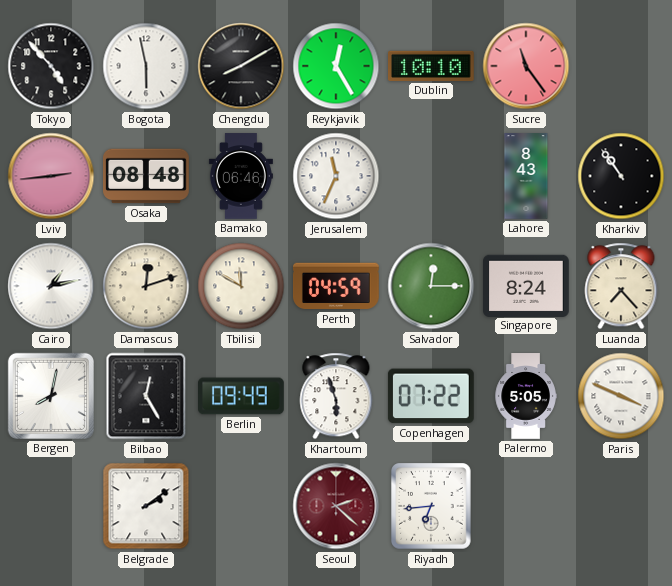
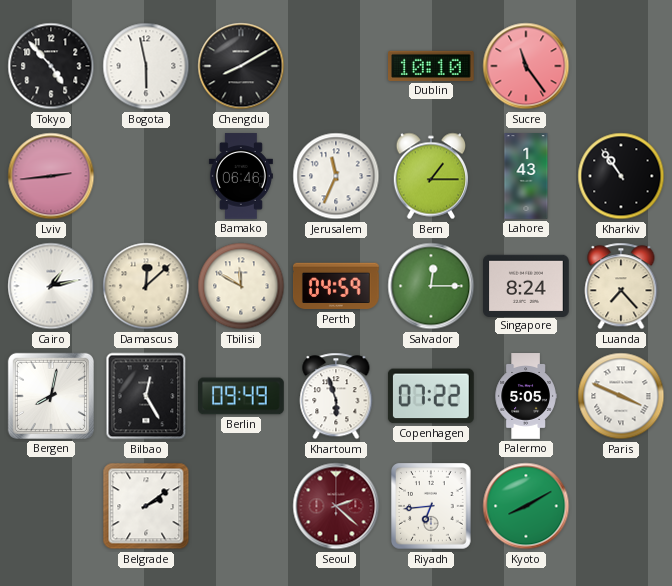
Reykjavik: 12:25 -> none
Osaka: 08:48 -> none
Bern: none -> 1:15
Lahore: 8:43 -> 1:43
Damascus: 12:12 -> 12:08
Kyoto: none -> 8:10
